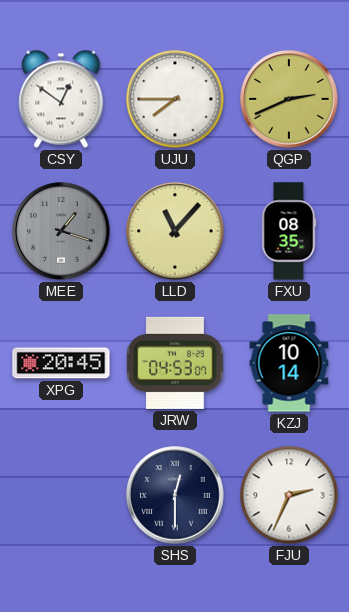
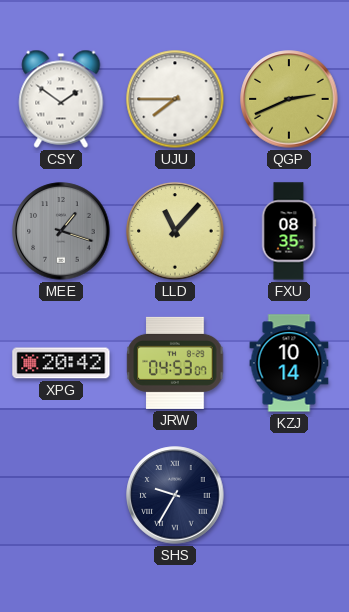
CSY: 12:51 -> 1:51
XPG: 20:45 -> 20:42
SHS: 12:30 -> 9:35
FJU: 2:34 -> none
